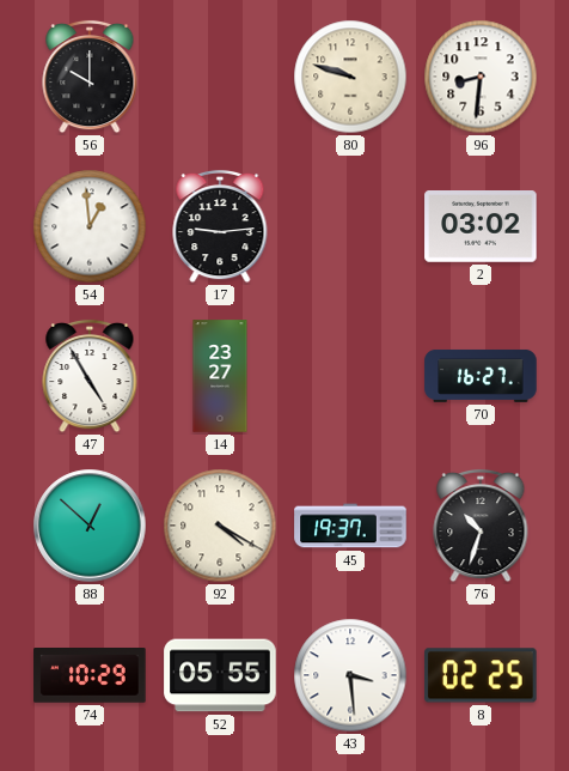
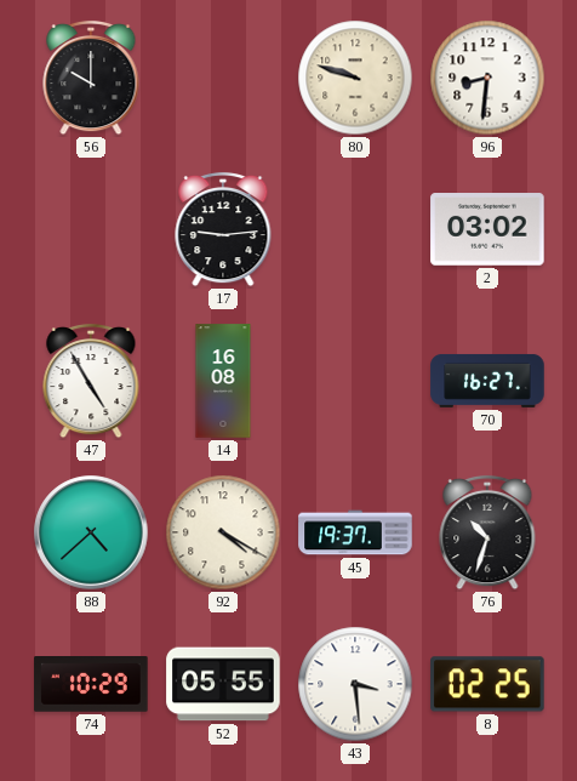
54: 12:59 -> none
14: 23:27 -> 16:08
88: 12:52 -> 4:38
